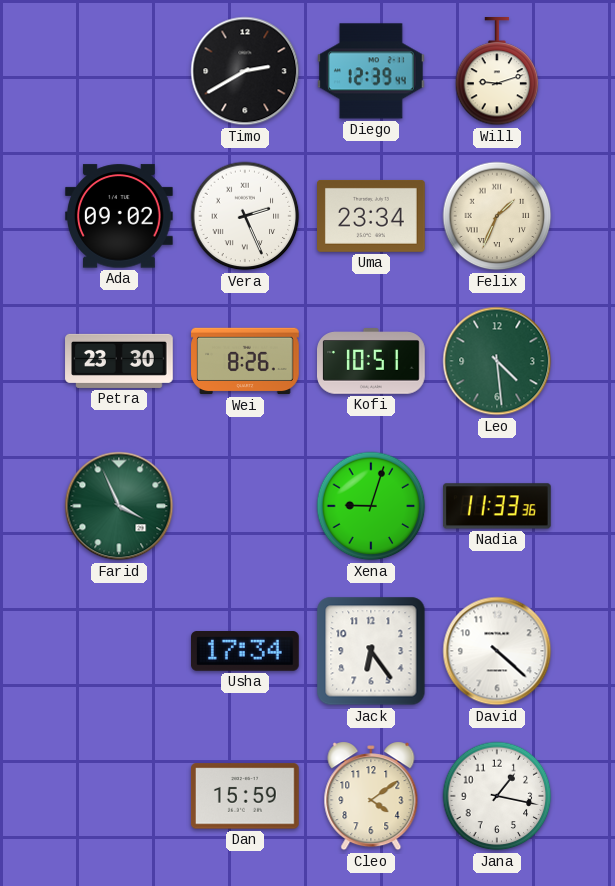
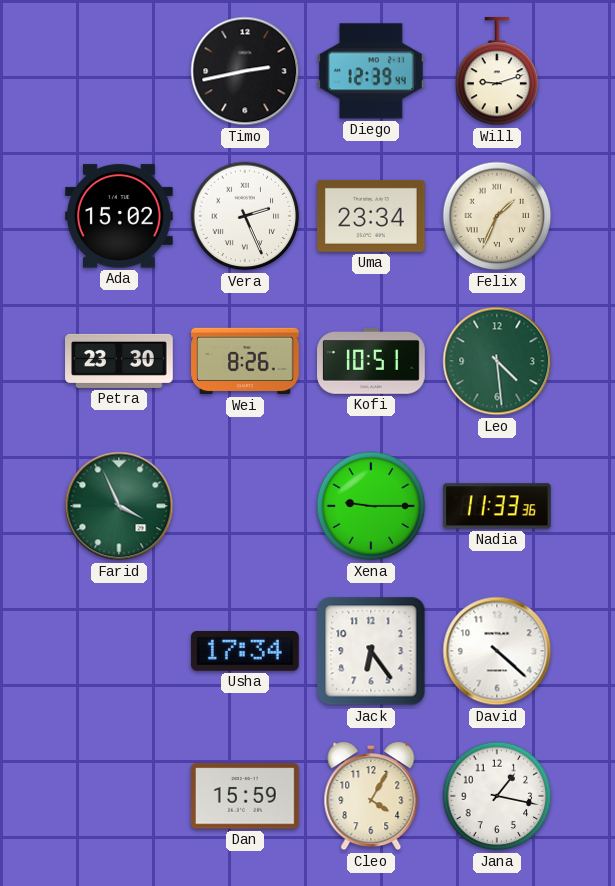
Timo: 2:40 -> 2:43
Ada: 09:02 -> 15:02
Xena: 9:03 -> 9:15
Cleo: 4:09 -> 4:05
